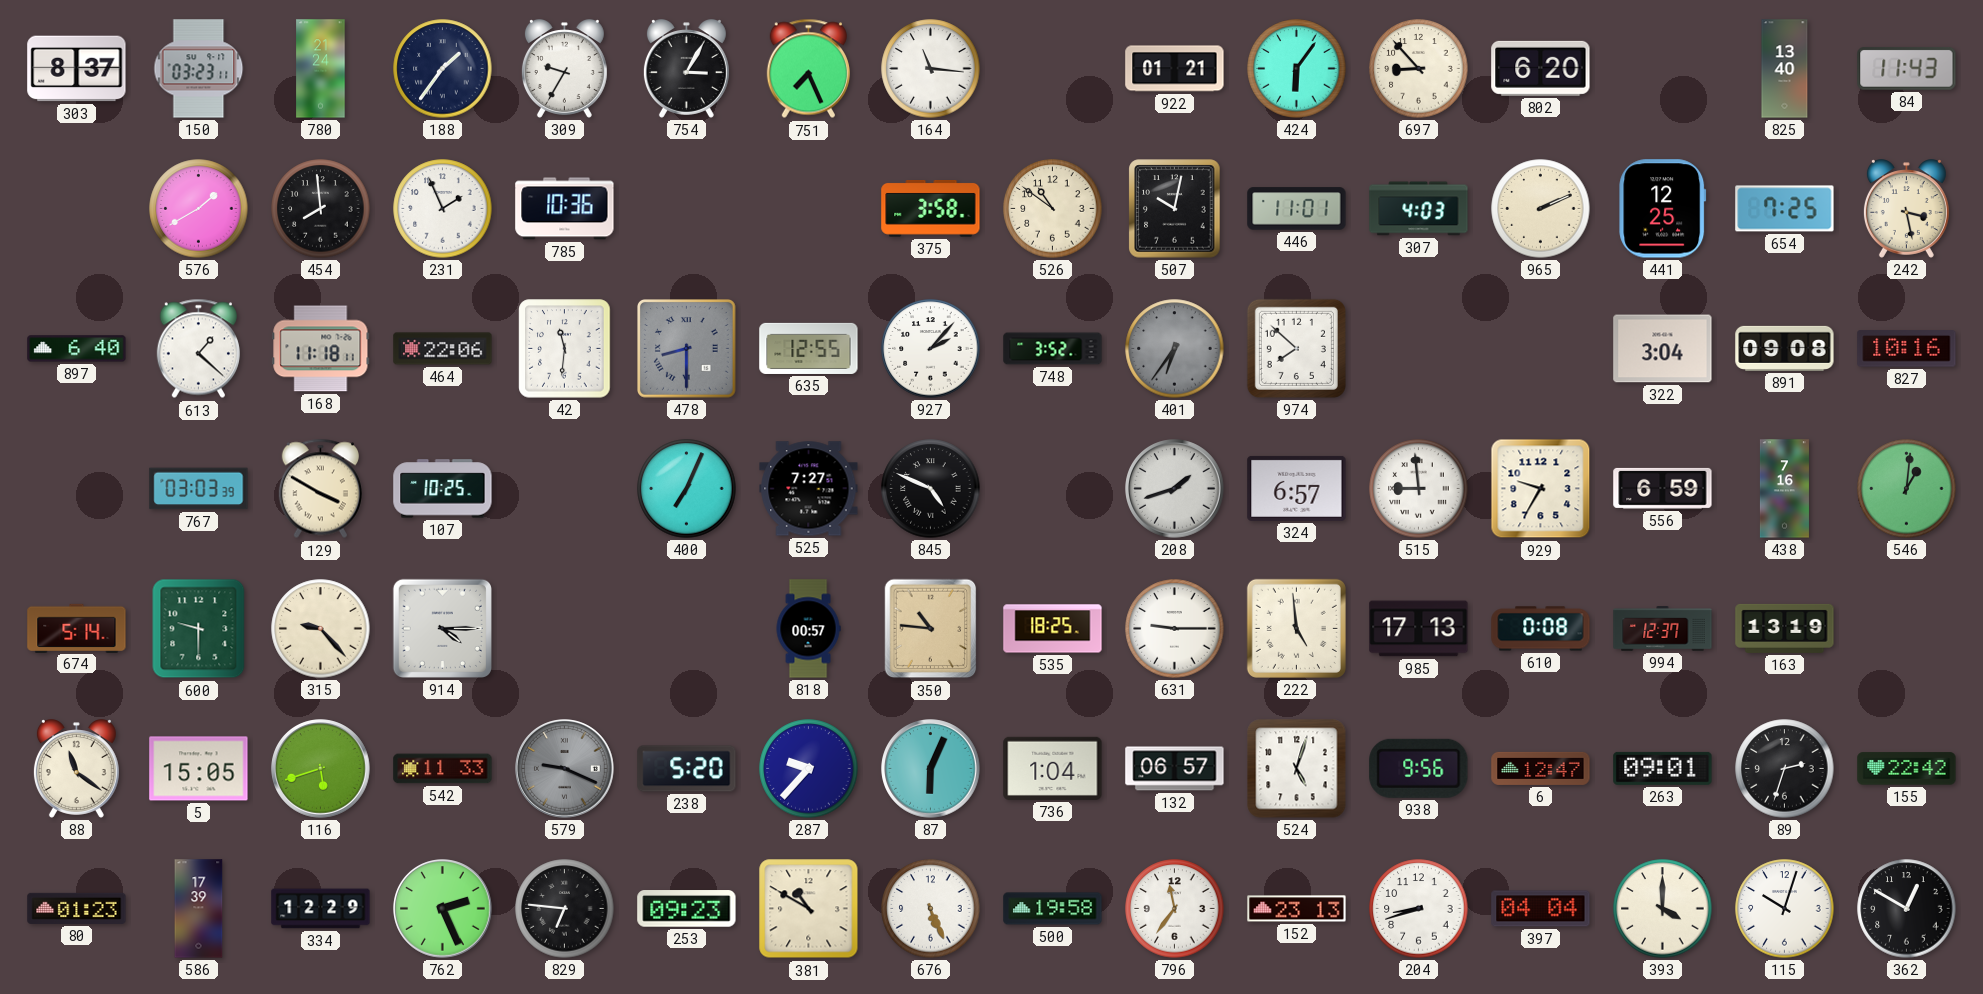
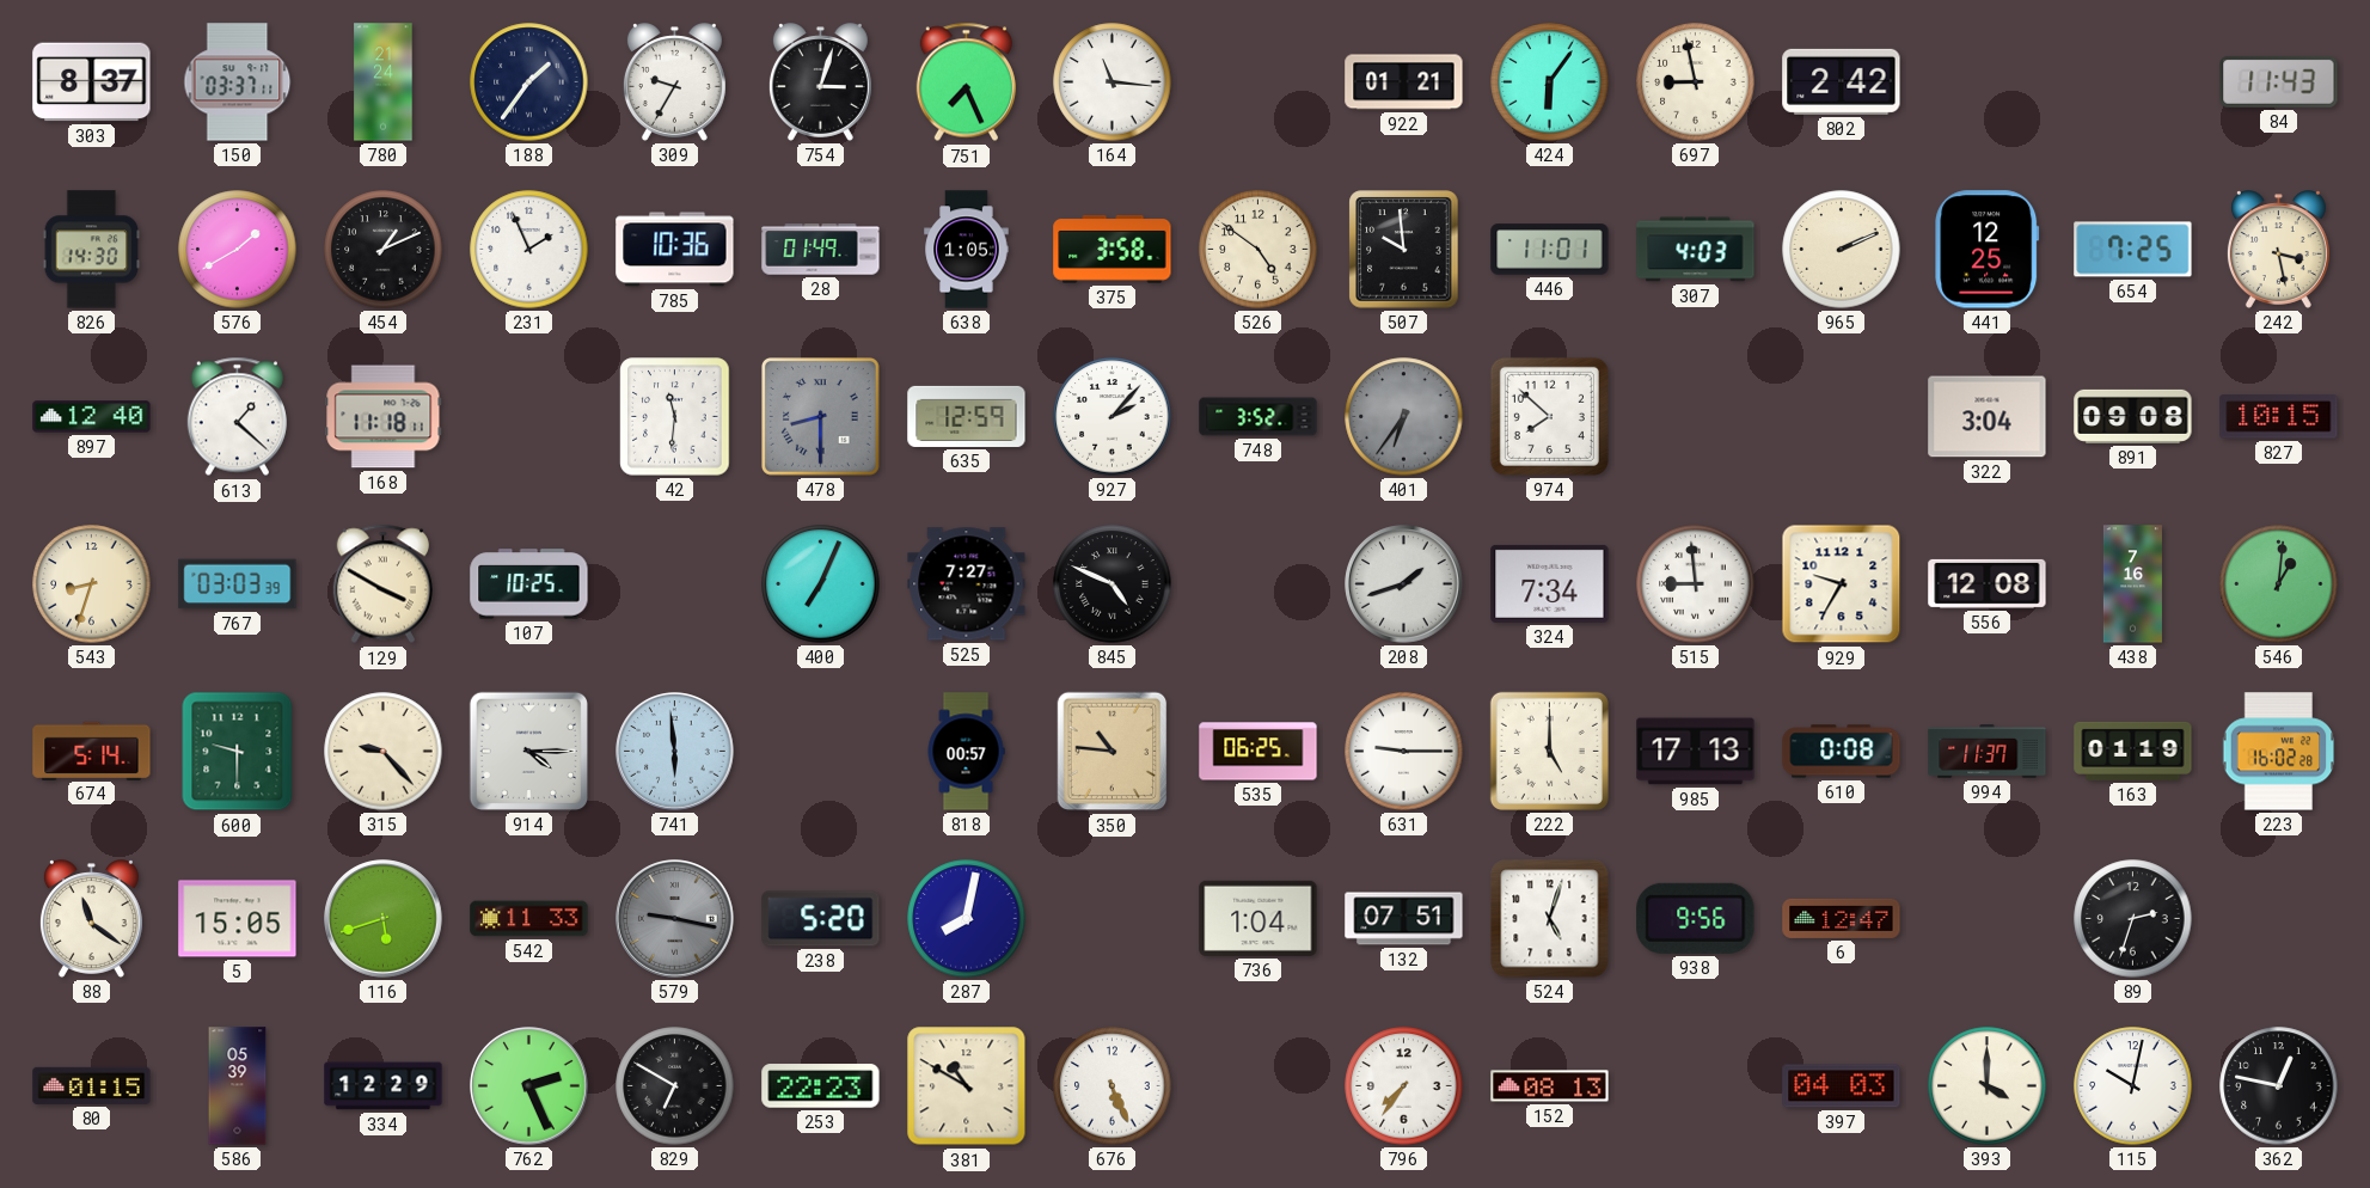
150: 03:23 -> 03:37
754: 3:05 -> 3:03
697: 8:53 -> 8:58
802: 6:20 -> 2:42
825: 13:40 -> none
826: none -> 14:30
454: 7:59 -> 1:11
28: none -> 01:49
638: none -> 1:05
526: 10:51 -> 4:51
507: 10:02 -> 9:59
897: 6:40 -> 12:40
464: 22:06 -> none
635: 12:55 -> 12:59
827: 10:16 -> 10:15
543: none -> 8:33
324: 6:57 -> 7:34
556: 6:59 -> 12:08
741: none -> 5:59
535: 18:25 -> 06:25
222: 4:59 -> 5:00
994: 12:37 -> 11:37
163: 13:19 -> 01:19
223: none -> 16:02
579: 9:19 -> 9:17
287: 9:37 -> 8:02
87: 6:04 -> none
132: 06:57 -> 07:51
263: 09:01 -> none
155: 22:42 -> none
80: 01:23 -> 01:15
586: 17:39 -> 05:39
829: 6:46 -> 6:50
253: 09:23 -> 22:23
500: 19:58 -> none
796: 11:36 -> 7:36
152: 23:13 -> 08:13
204: 8:42 -> none
397: 04:04 -> 04:03
115: 10:03 -> 10:02
362: 12:50 -> 12:47
